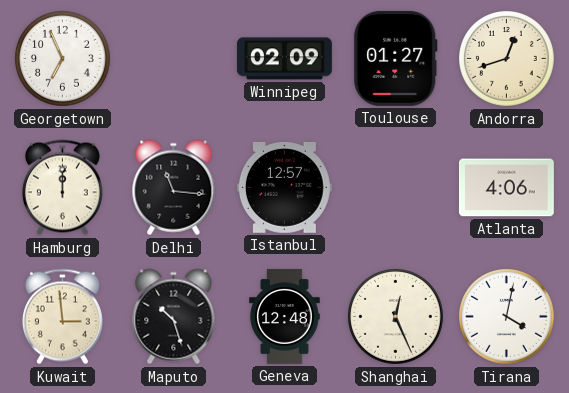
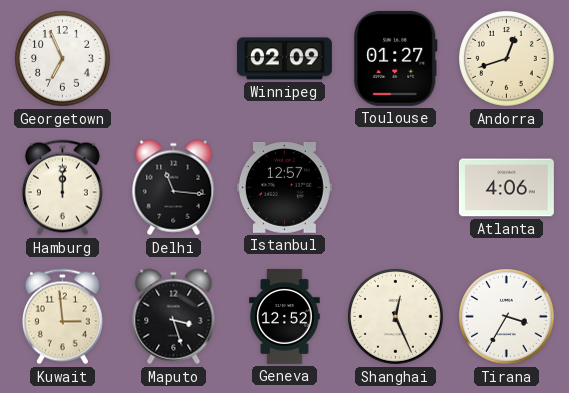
Maputo: 10:27 -> 3:27
Geneva: 12:48 -> 12:52
Tirana: 4:02 -> 3:35
